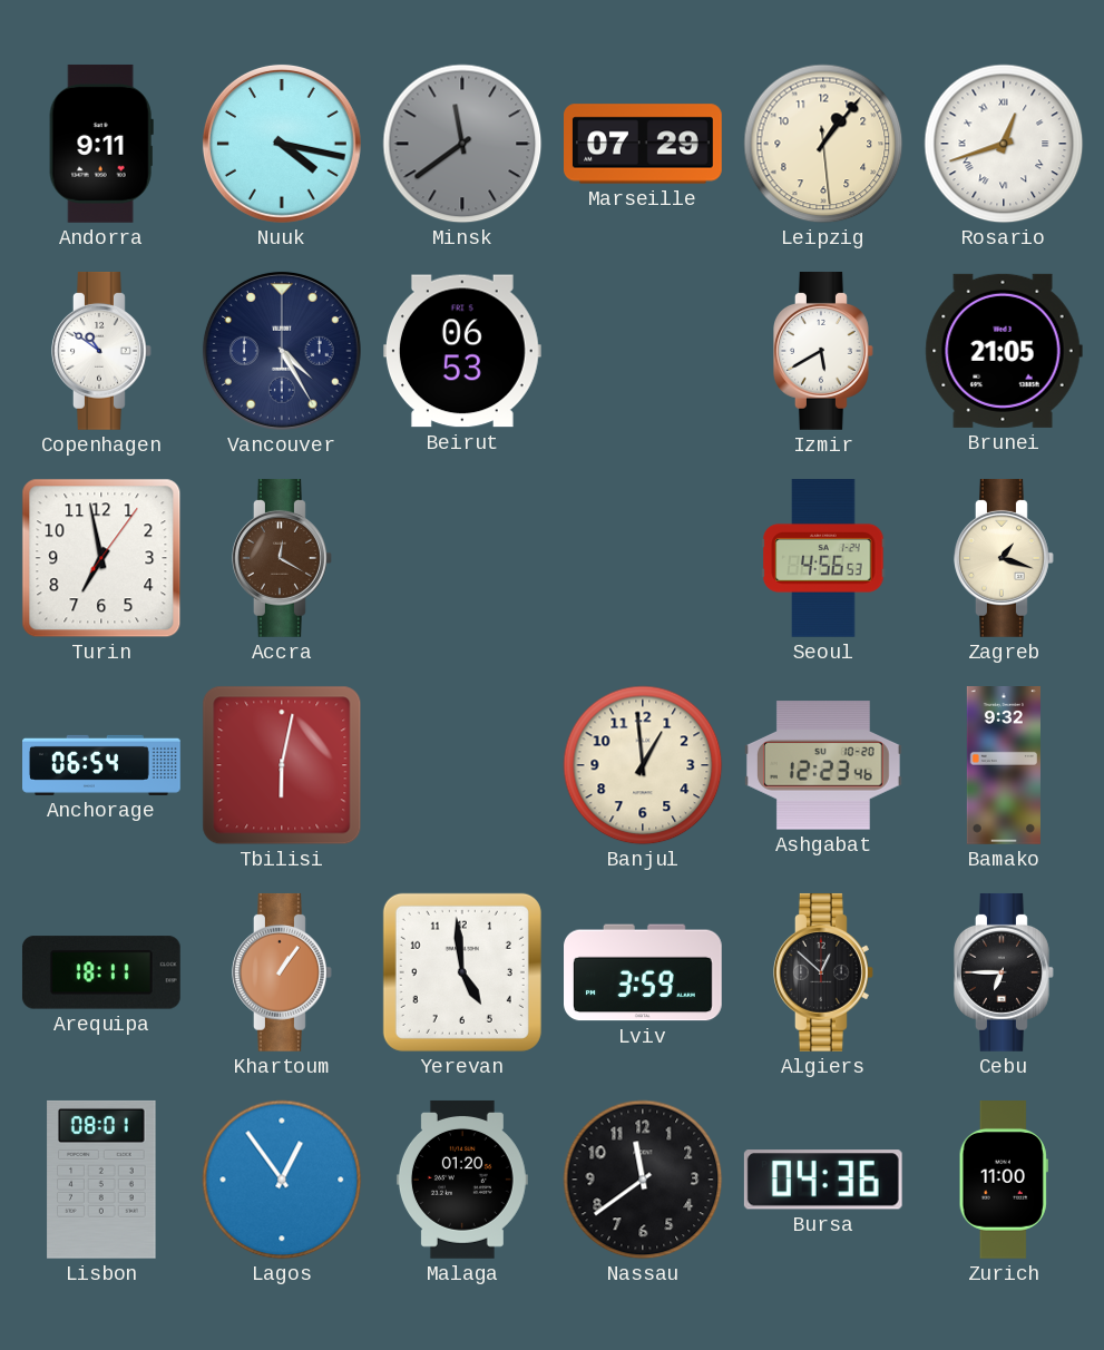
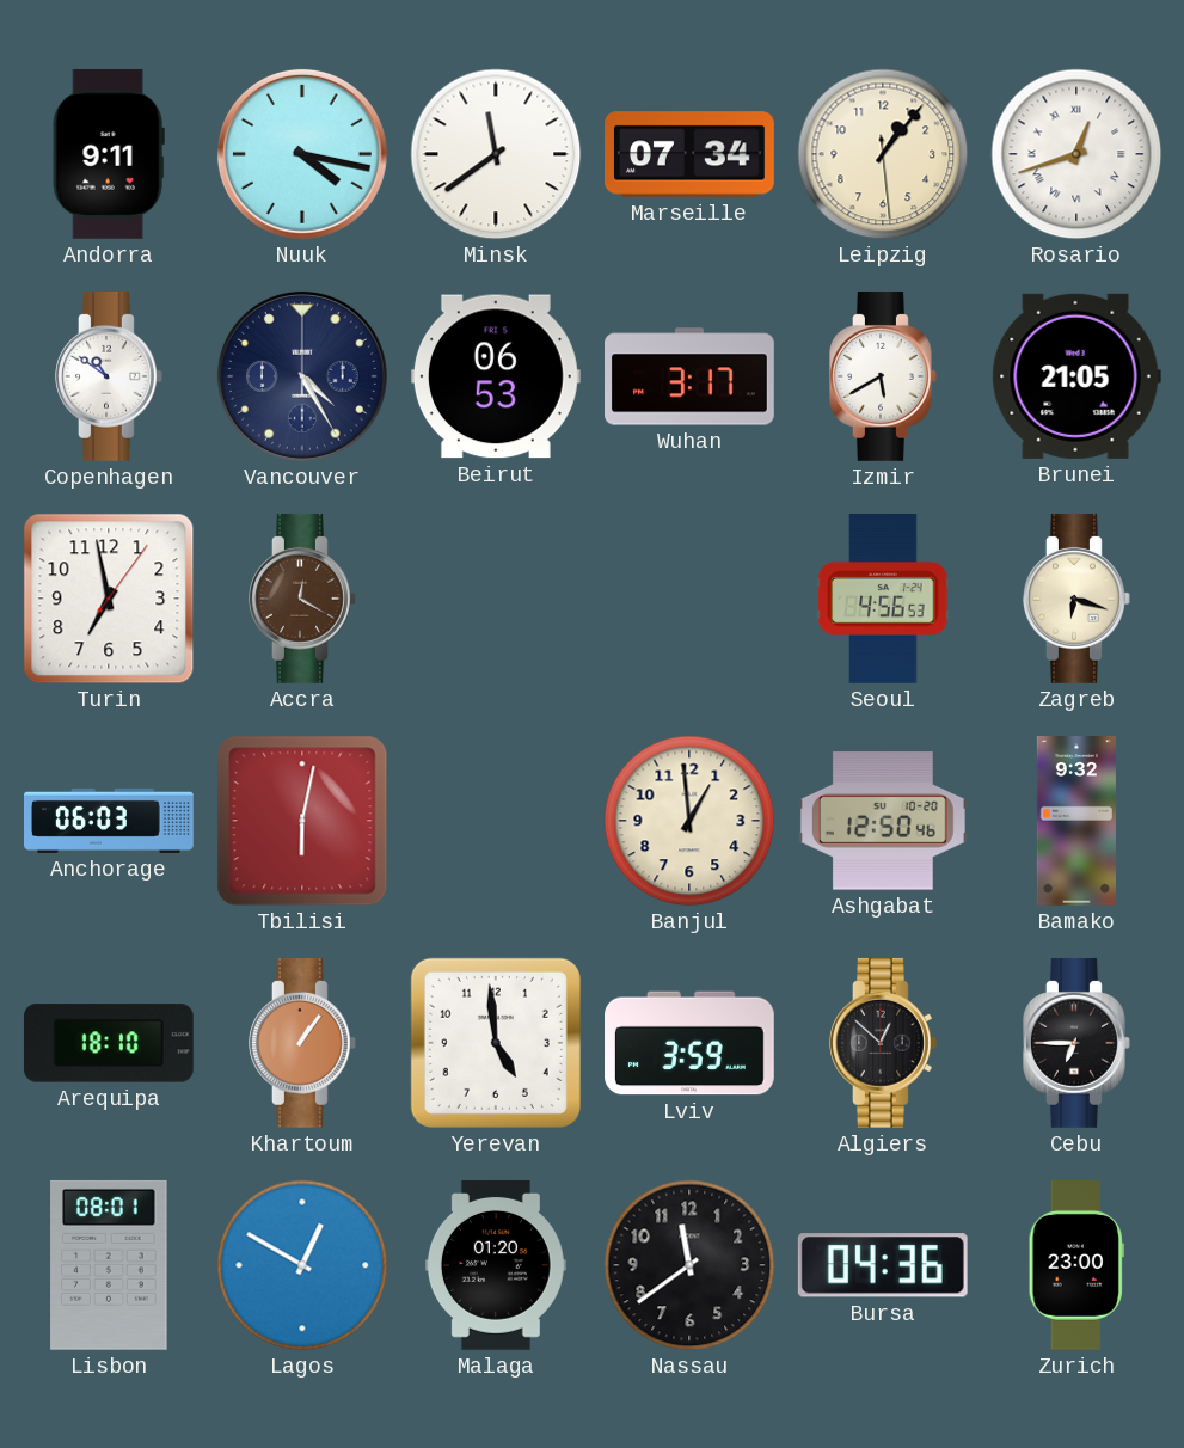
Minsk dial: grey -> white
Marseille: 07:29 -> 07:34
Wuhan: none -> 3:17
Zagreb: 1:18 -> 6:18
Anchorage: 06:54 -> 06:03
Ashgabat: 12:23 -> 12:50
Arequipa: 18:11 -> 18:10
Lagos: 12:54 -> 12:50
Zurich: 11:00 -> 23:00
